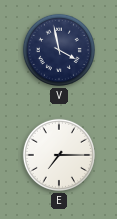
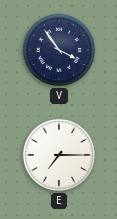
V: 3:58 -> 3:54
